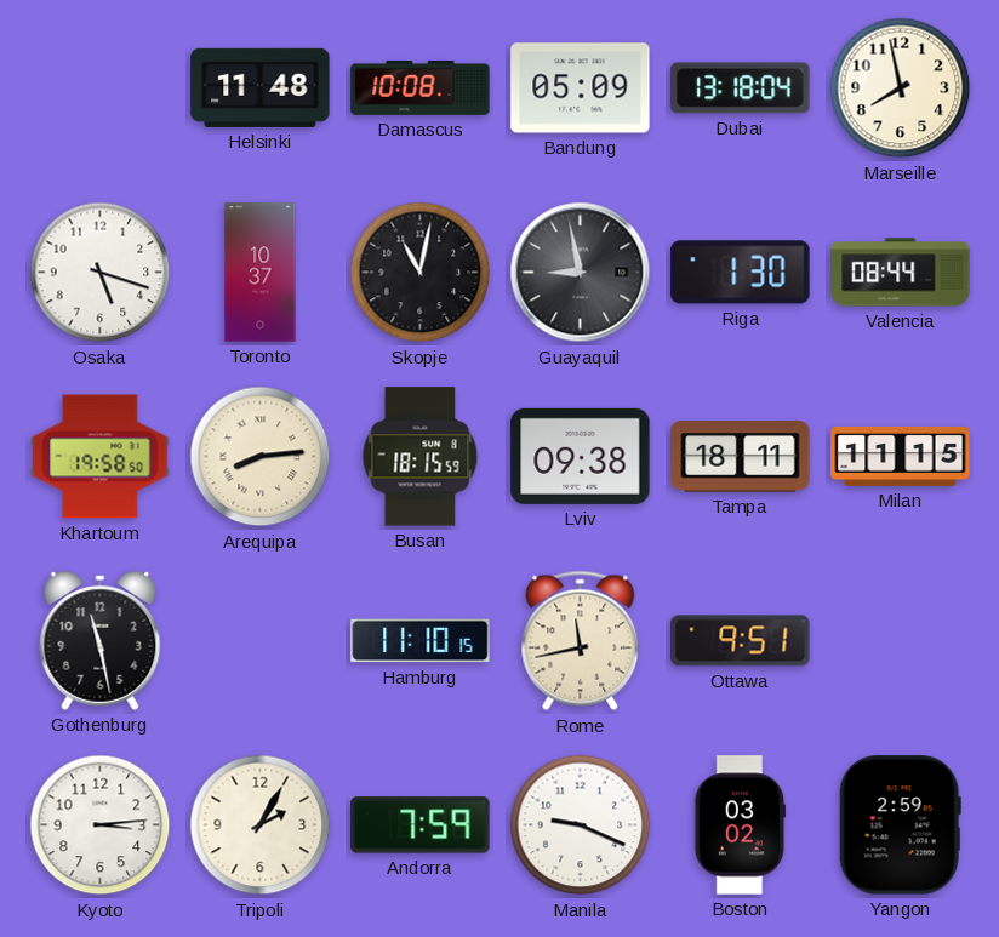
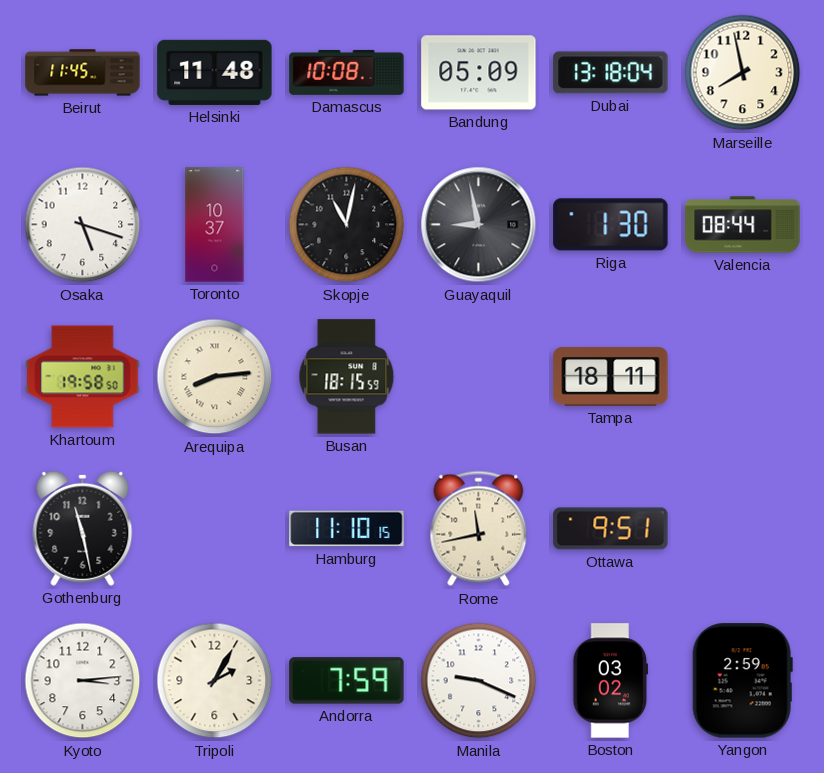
Beirut: none -> 11:45
Lviv: 09:38 -> none
Milan: 11:15 -> none
